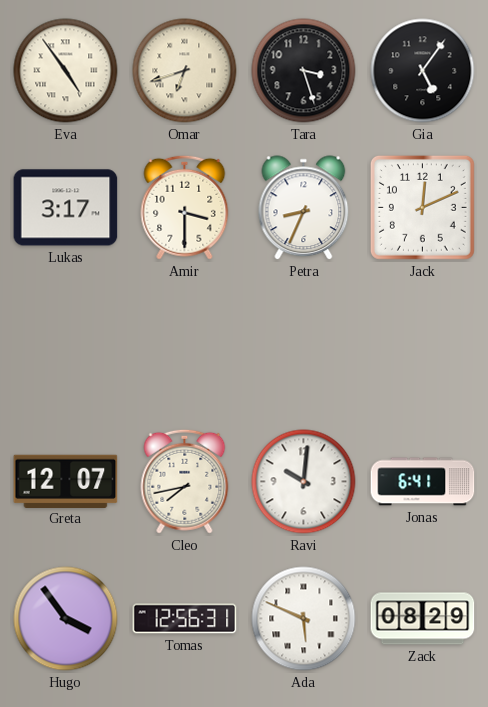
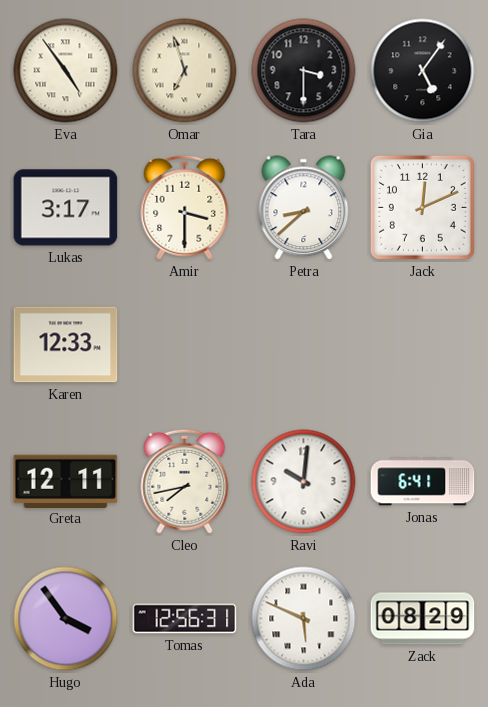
Omar: 6:42 -> 6:57
Tara: 3:27 -> 3:30
Petra: 8:34 -> 8:38
Karen: none -> 12:33
Greta: 12:07 -> 12:11
